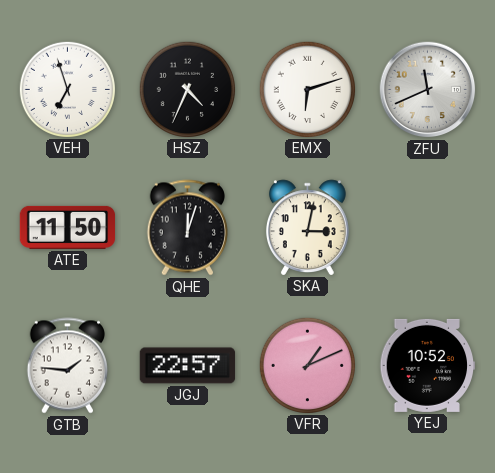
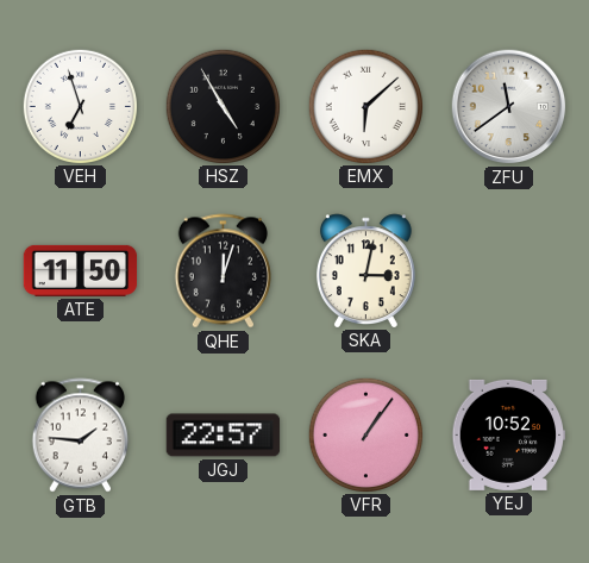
HSZ: 4:34 -> 4:55
EMX: 6:12 -> 6:08
ZFU: 11:41 -> 11:39
VFR: 1:11 -> 1:06
